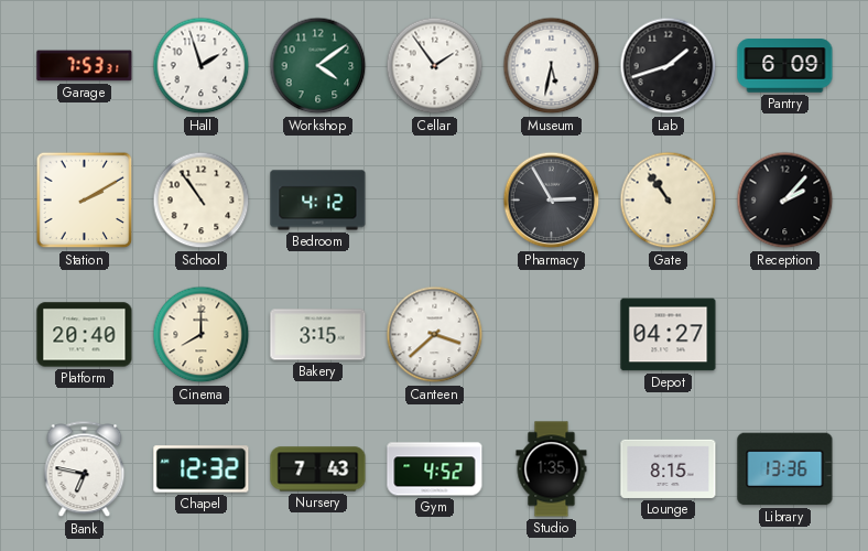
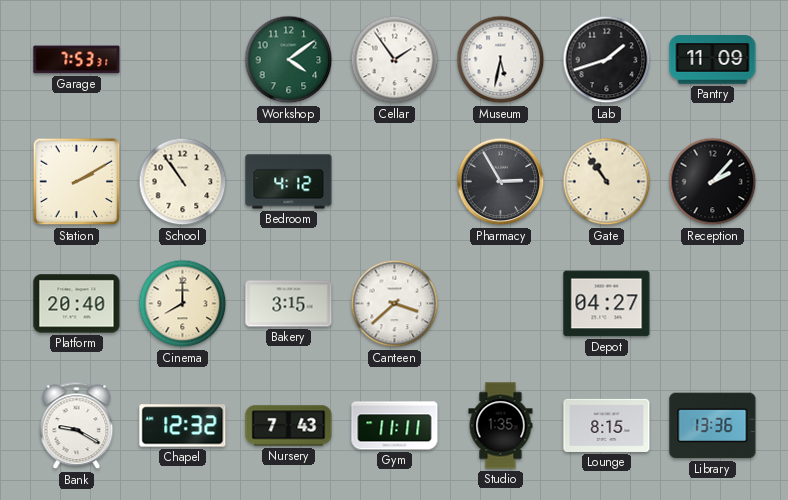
Hall: 1:57 -> none
Pantry: 6:09 -> 11:09
Bank: 6:47 -> 9:20
Gym: 4:52 -> 11:11
